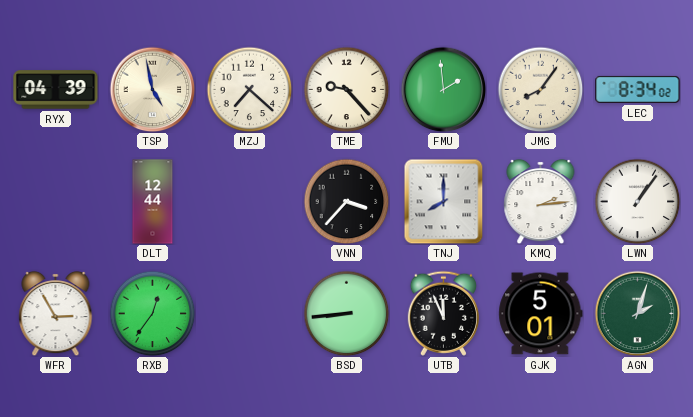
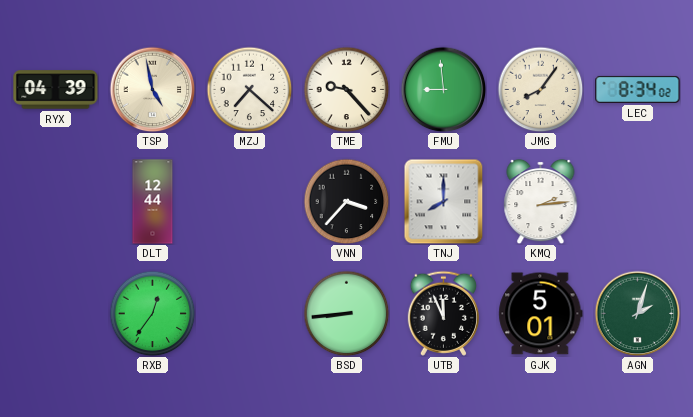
FMU: 1:59 -> 8:59
LWN: 1:06 -> none
WFR: 2:55 -> none
